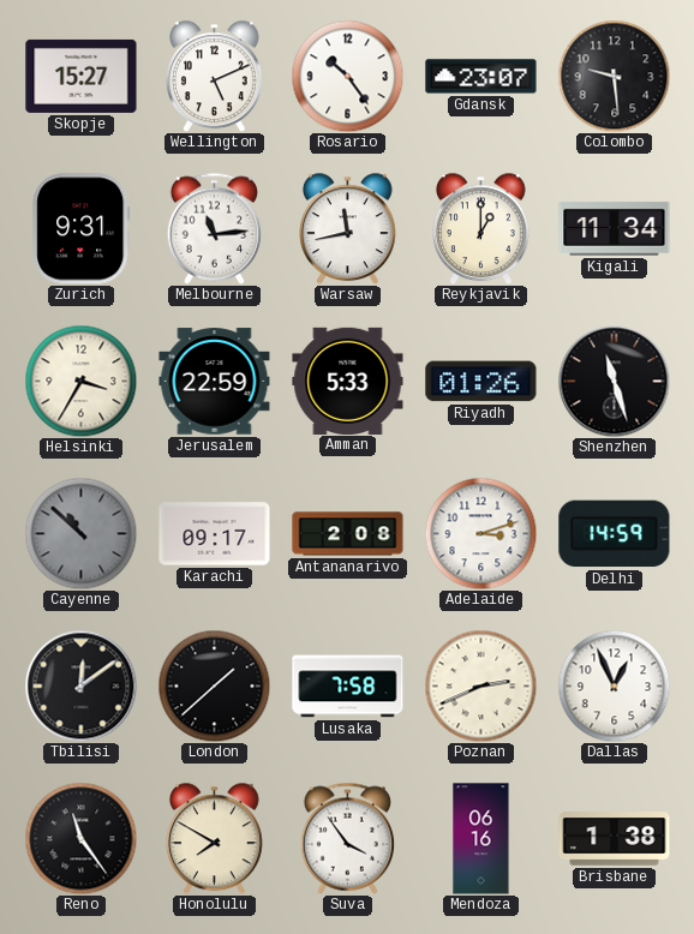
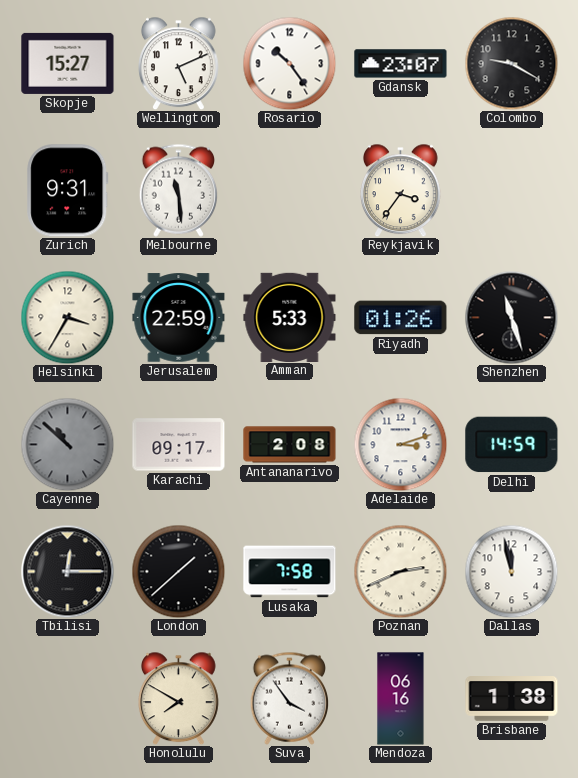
Colombo: 9:29 -> 9:20
Melbourne: 11:14 -> 11:29
Warsaw: 11:43 -> none
Reykjavik: 1:00 -> 3:36
Kigali: 11:34 -> none
Tbilisi: 12:09 -> 12:15
Dallas: 12:56 -> 11:58
Reno: 11:24 -> none
